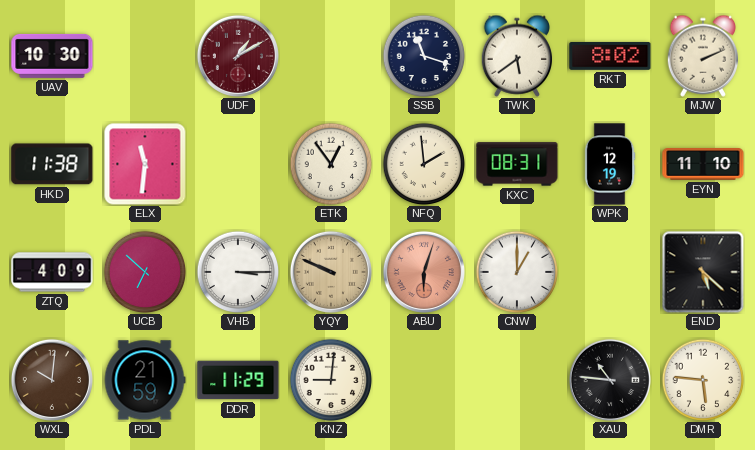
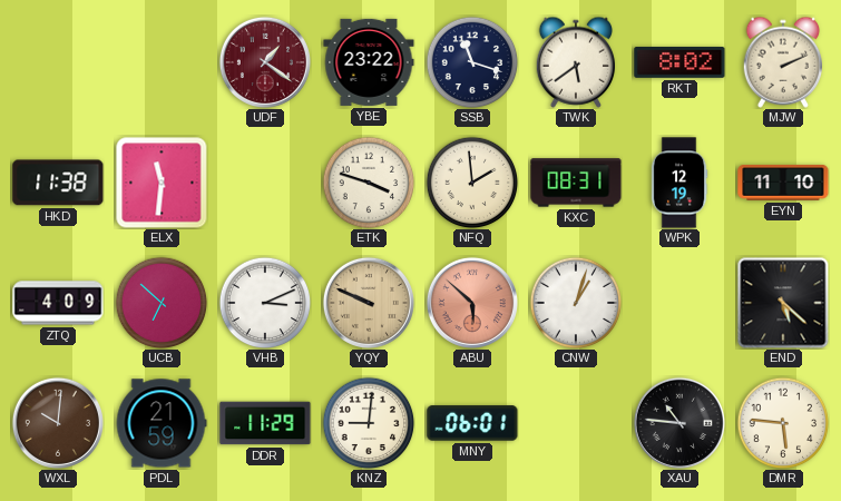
UAV: 10:30 -> none
UDF: 1:10 -> 1:21
YBE: none -> 23:22
ETK: 12:54 -> 3:48
VHB: 3:15 -> 3:11
ABU: 6:03 -> 5:52
CNW: 1:00 -> 1:03
MNY: none -> 06:01
